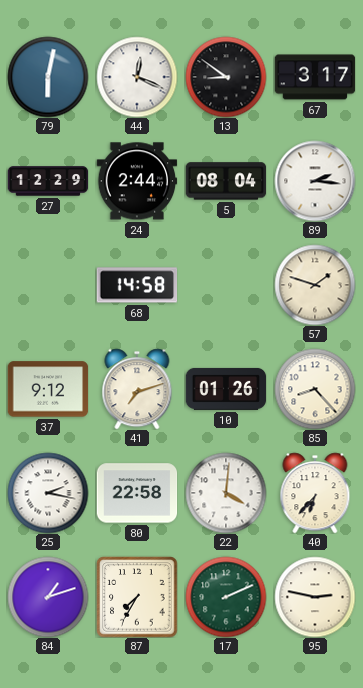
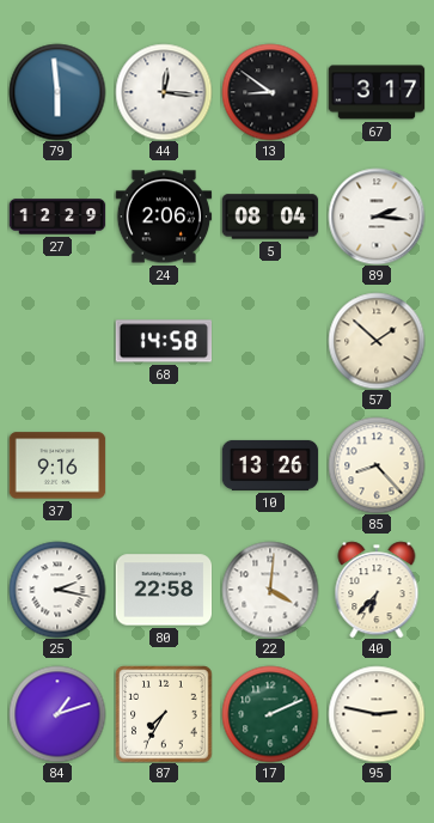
79: 6:02 -> 5:59
44: 12:19 -> 12:16
24: 2:44 -> 2:06
57: 1:48 -> 1:52
37: 9:12 -> 9:16
41: 7:12 -> none
10: 01:26 -> 13:26
